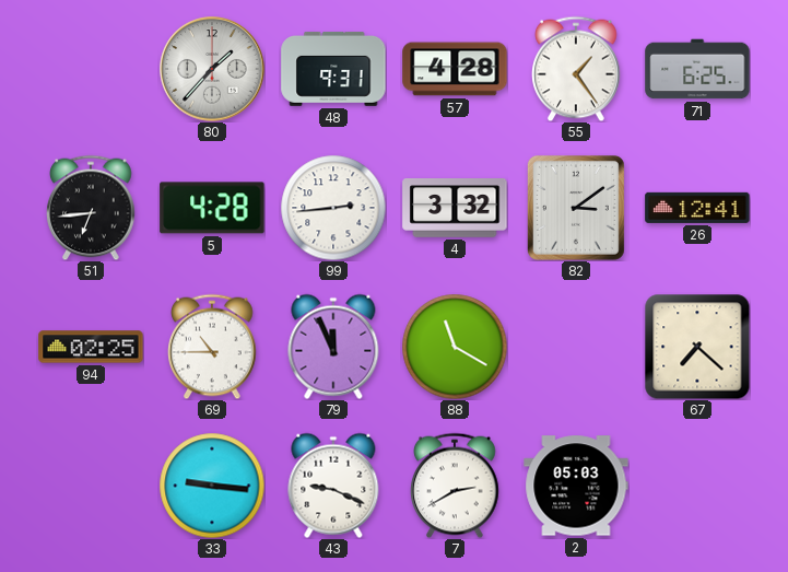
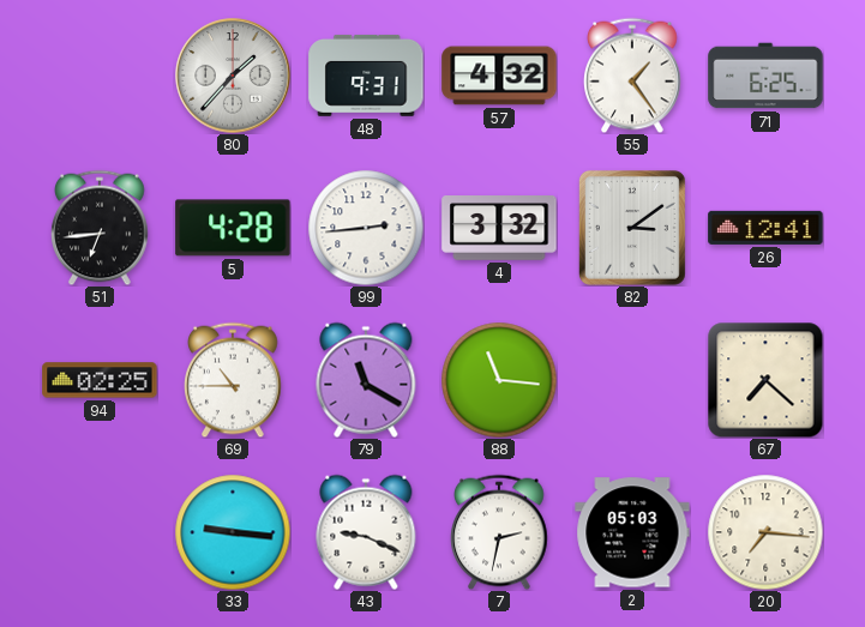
57: 4:28 -> 4:32
79: 11:56 -> 11:20
88: 11:20 -> 11:16
7: 2:40 -> 2:32
20: none -> 7:16
